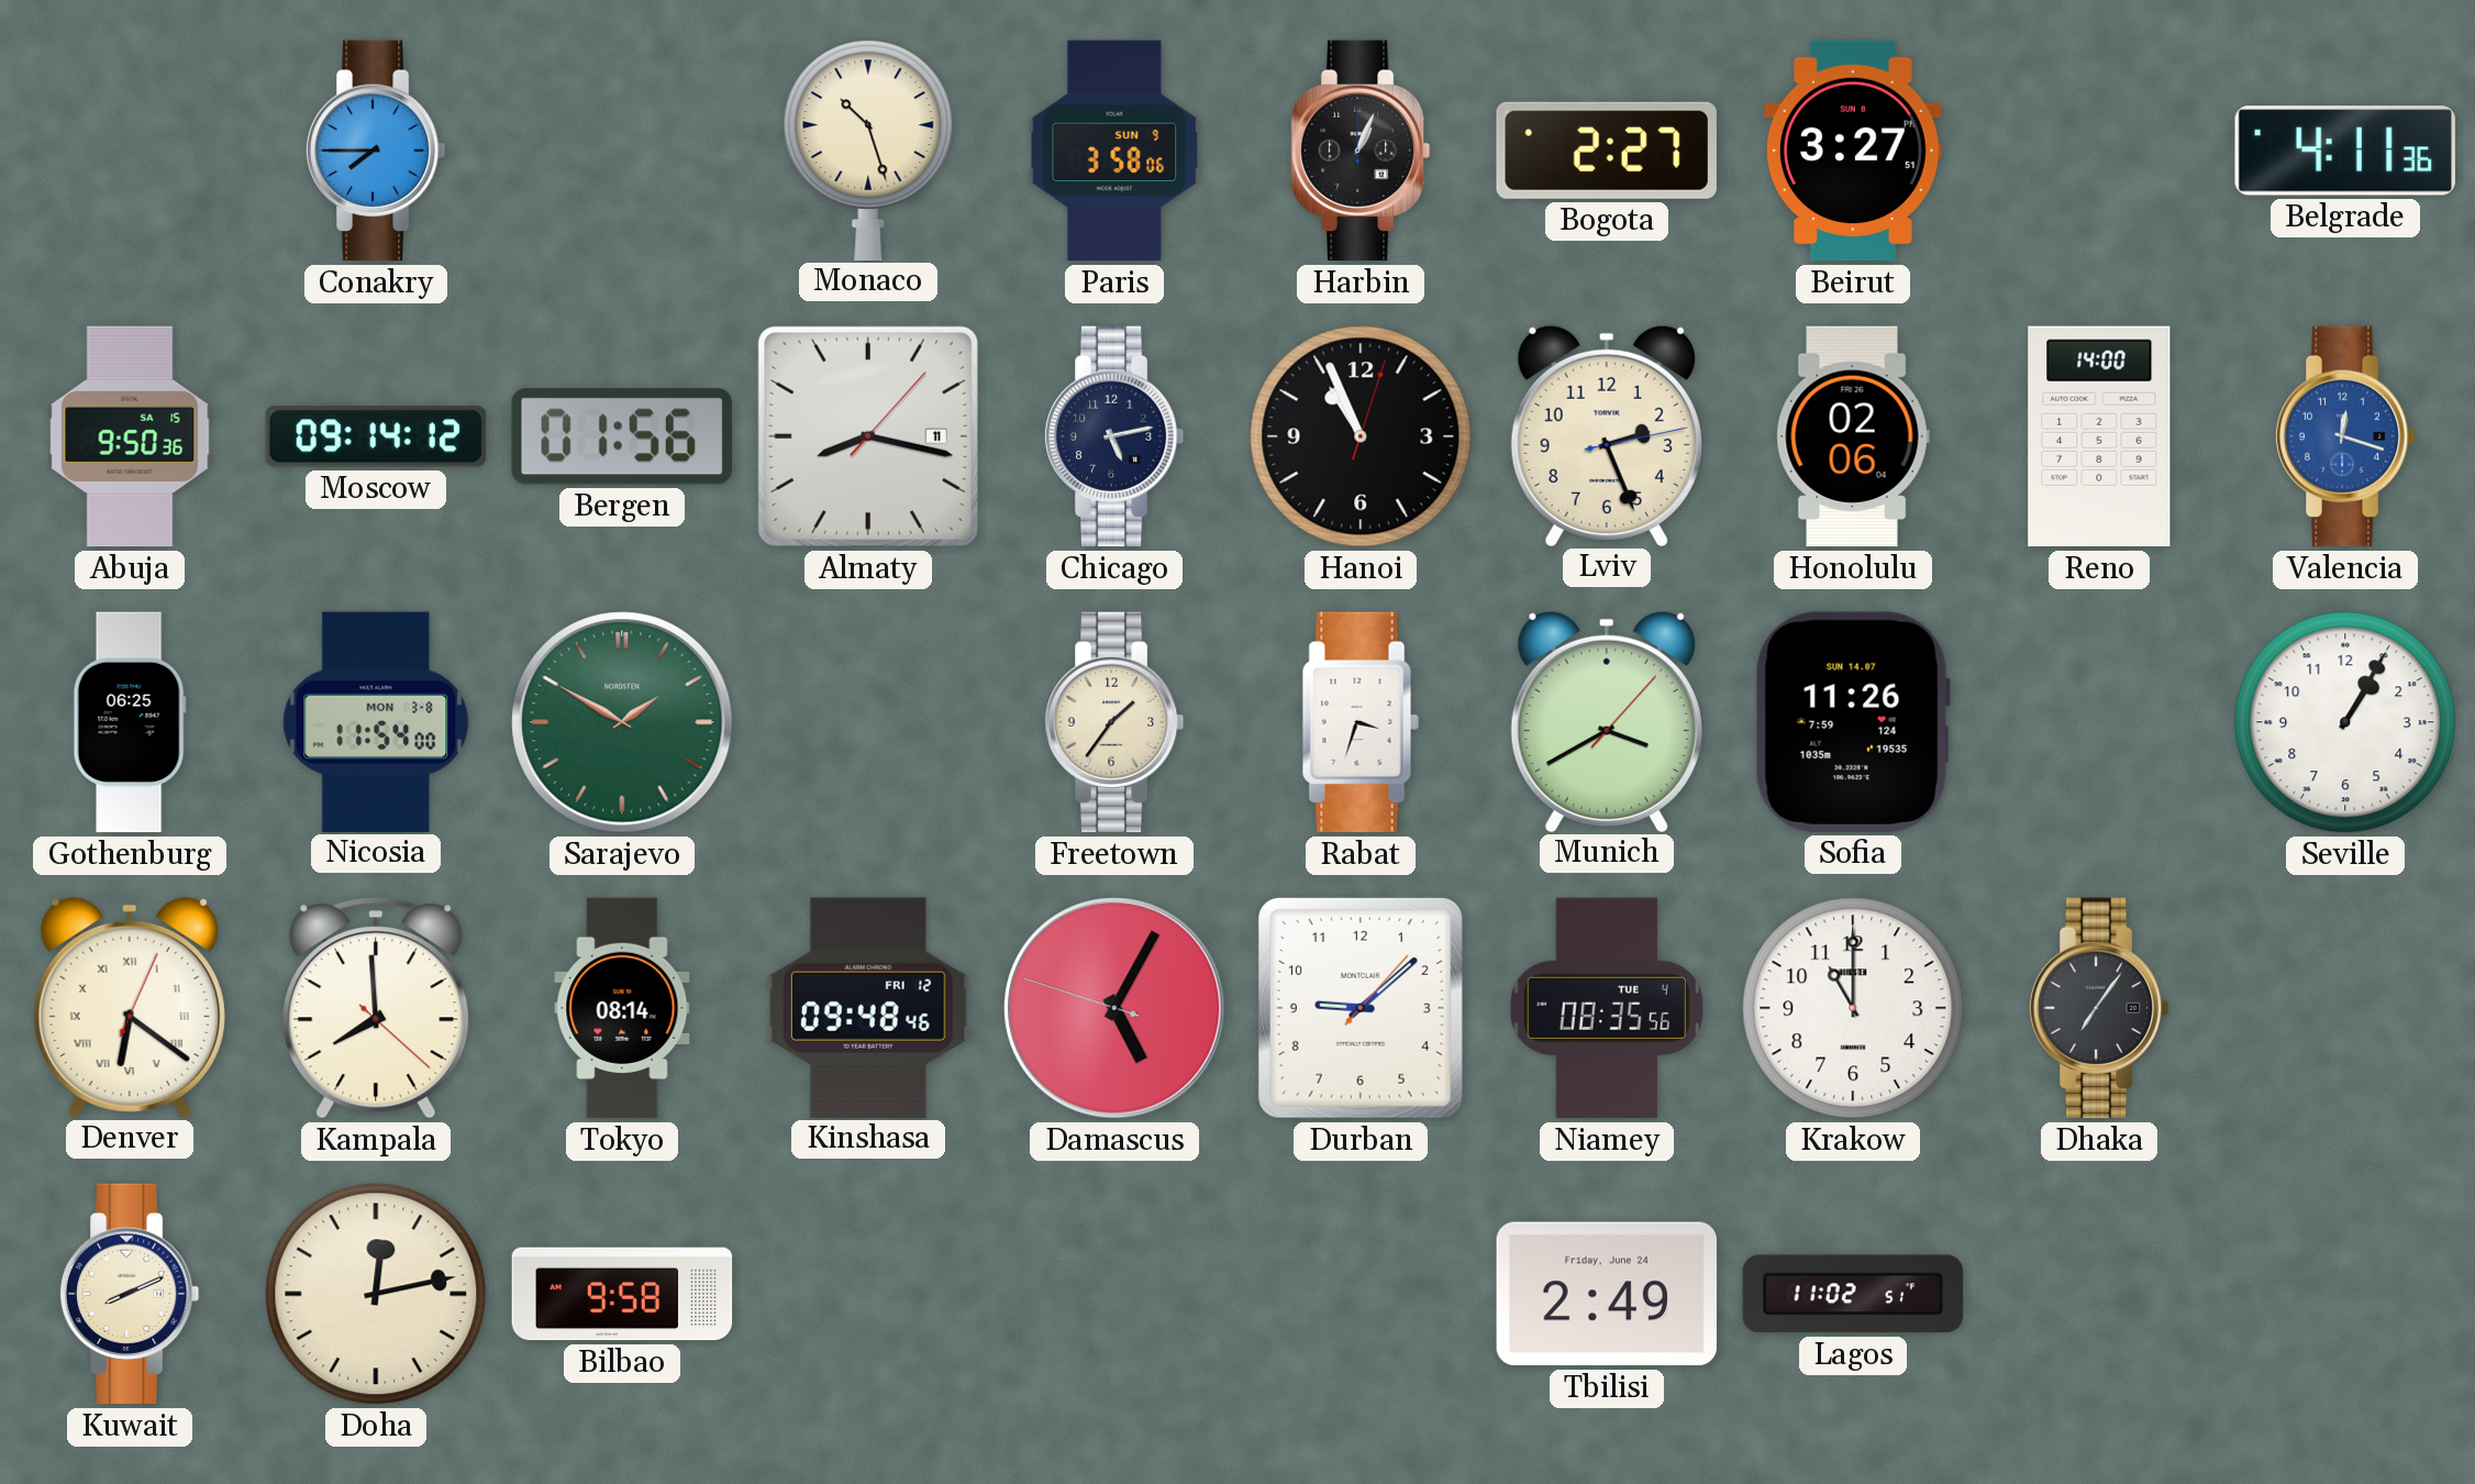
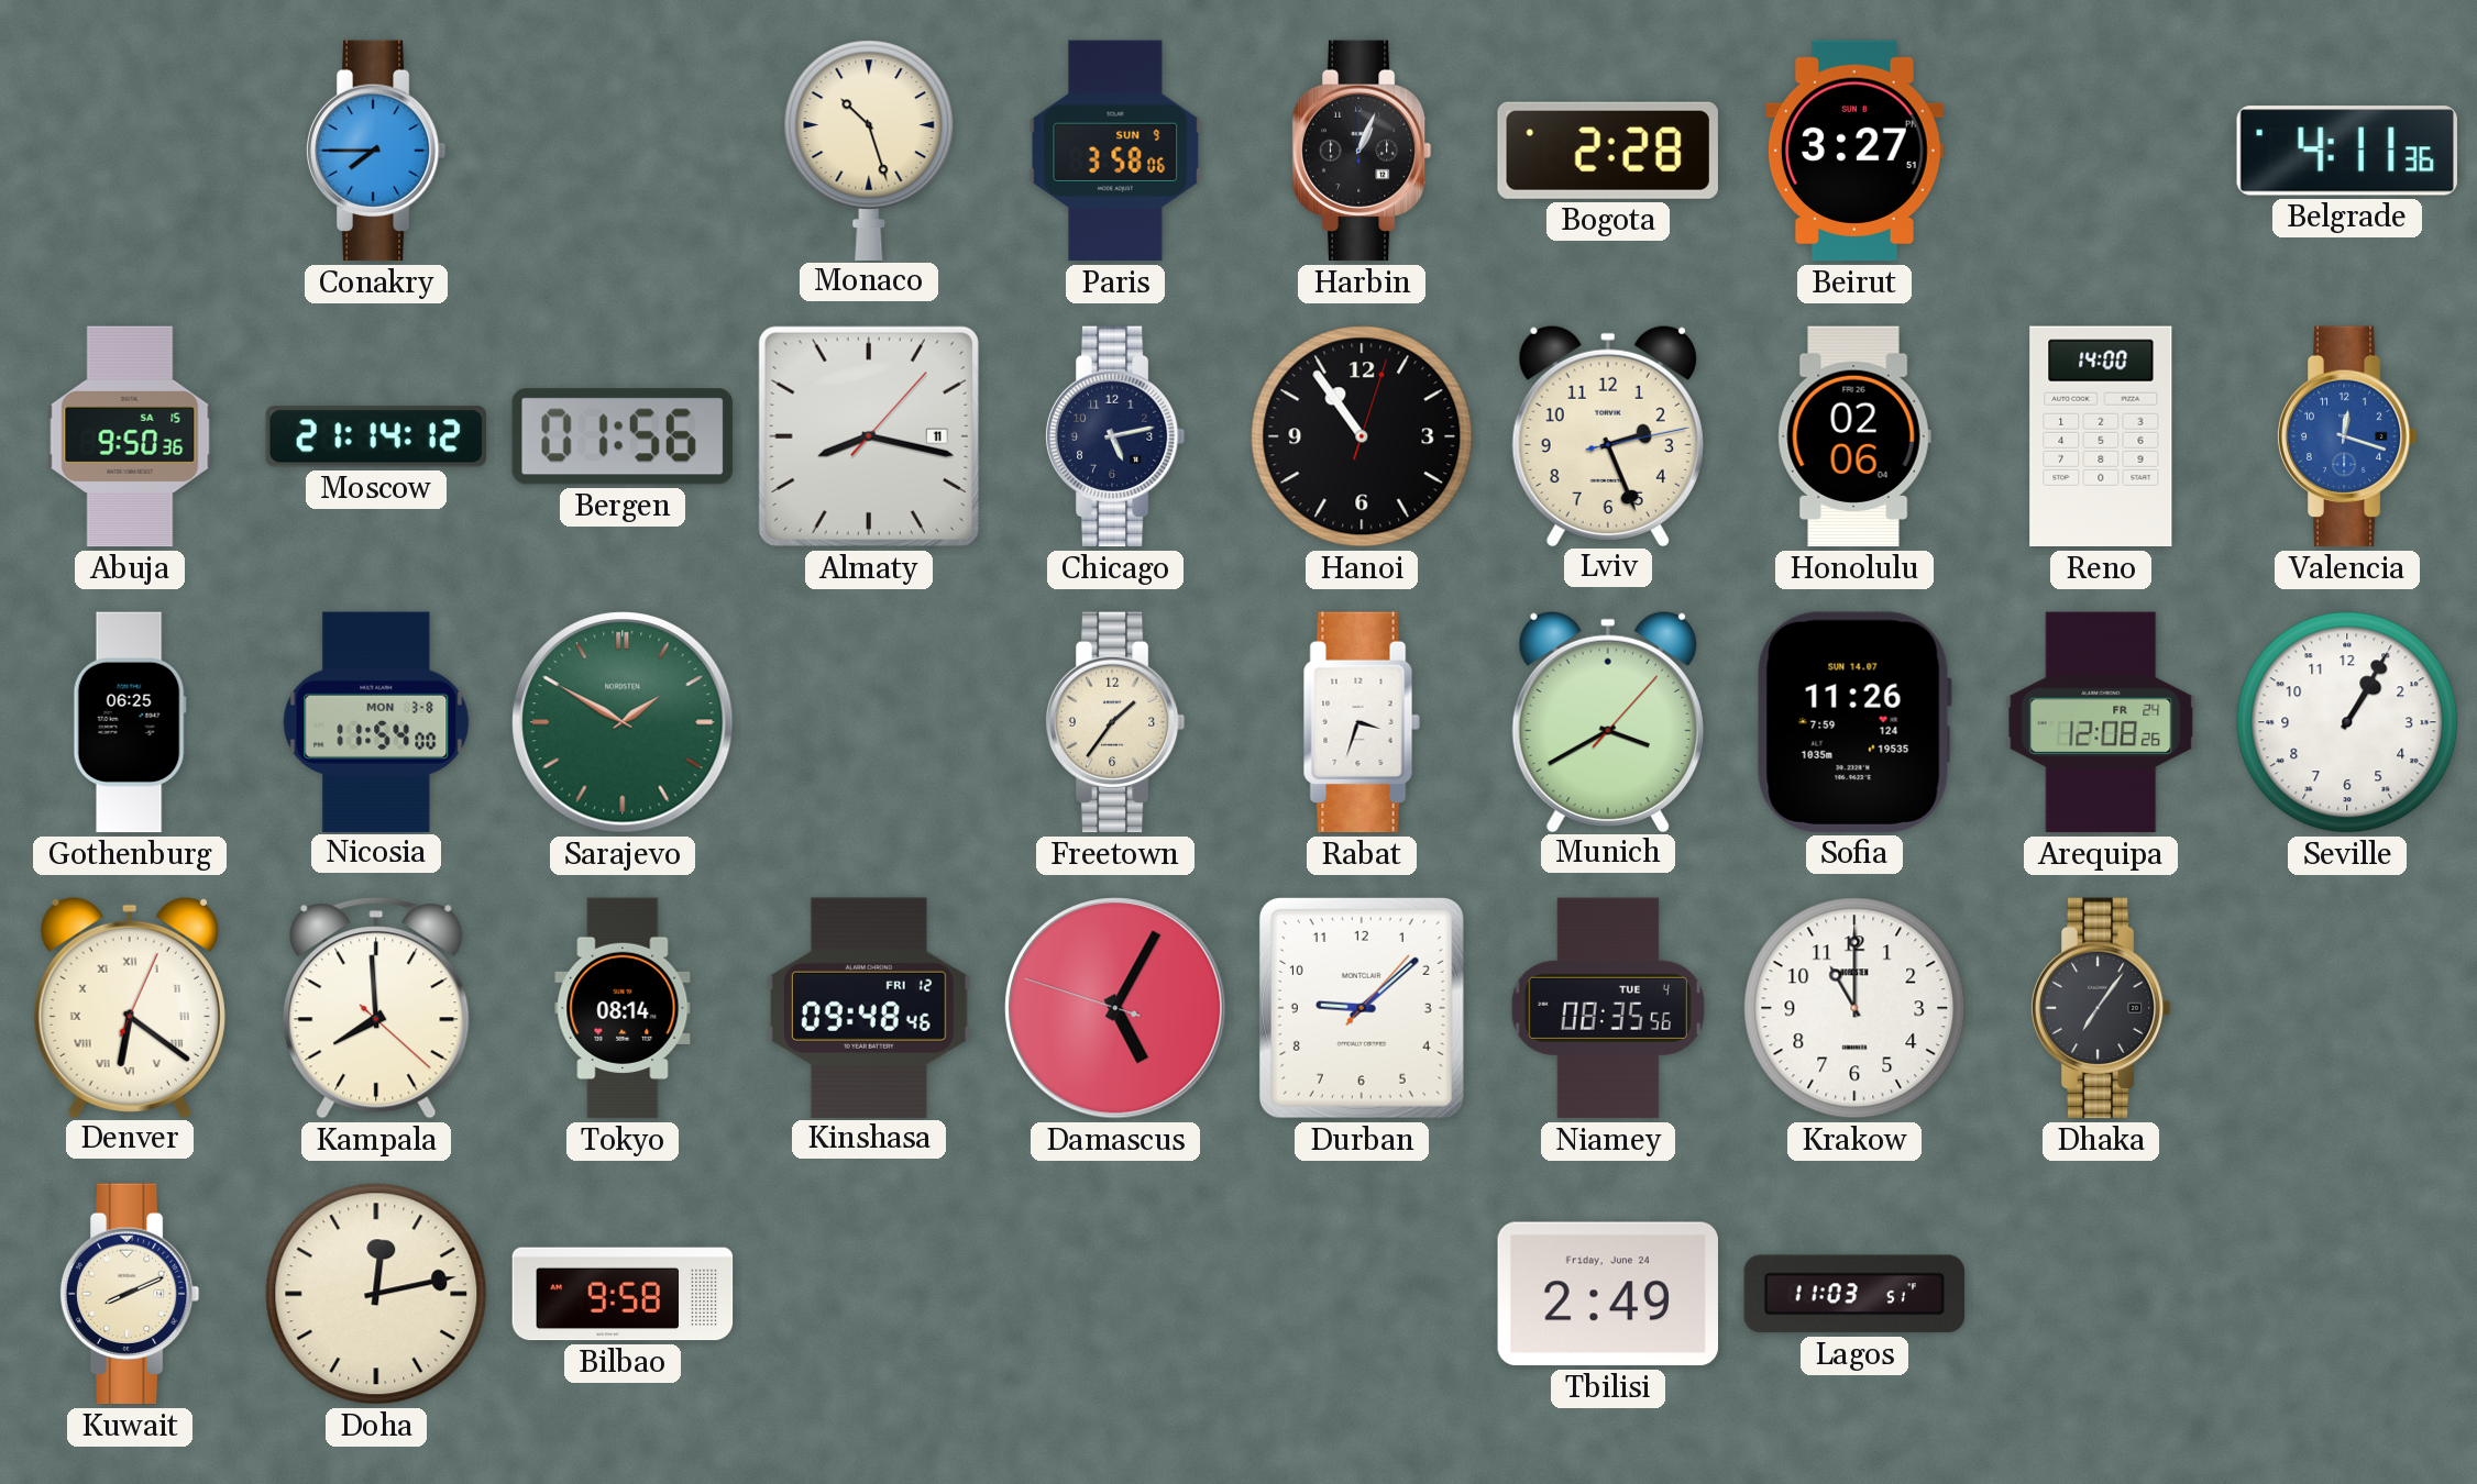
Bogota: 2:27 -> 2:28
Moscow: 09:14 -> 21:14
Hanoi: 10:56 -> 10:54
Arequipa: none -> 12:08
Lagos: 11:02 -> 11:03
